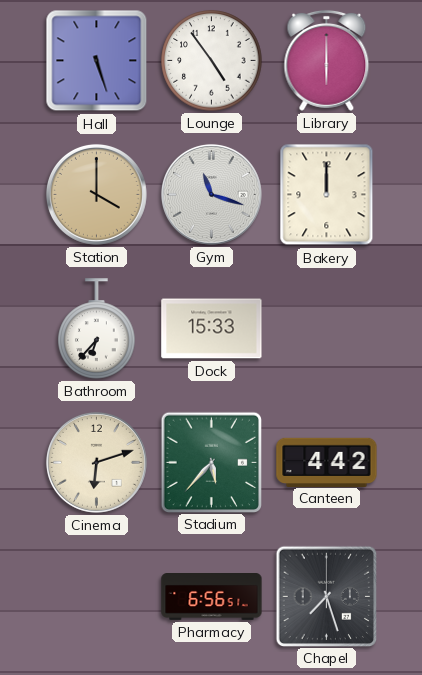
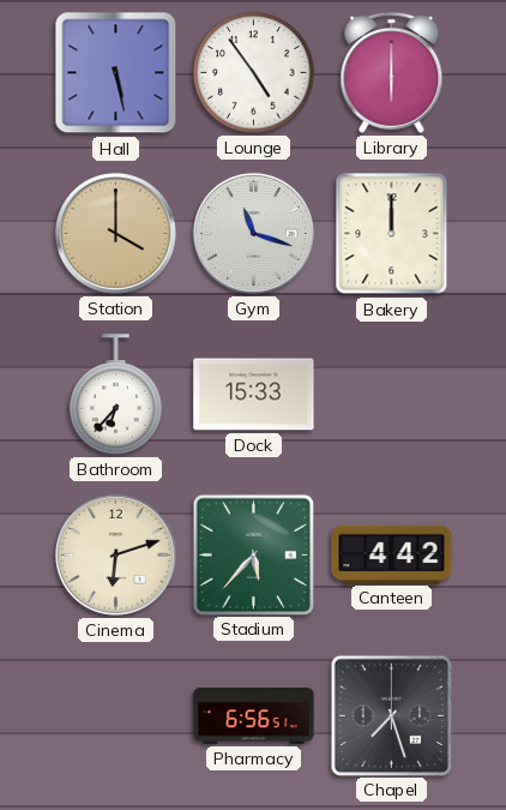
Hall: 5:27 -> 5:28
